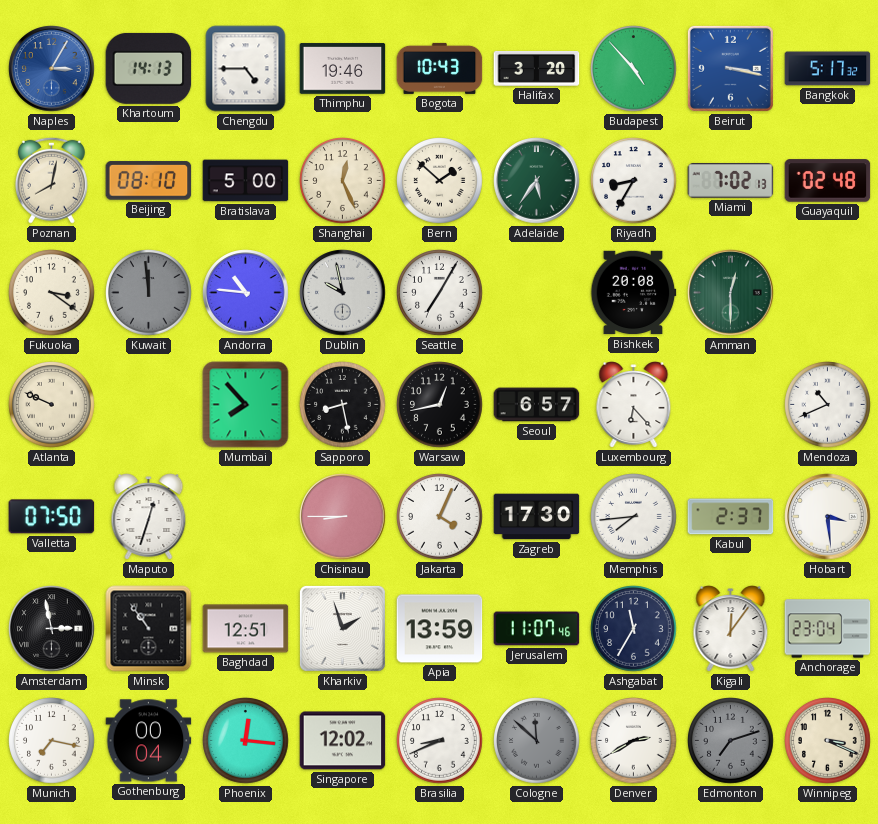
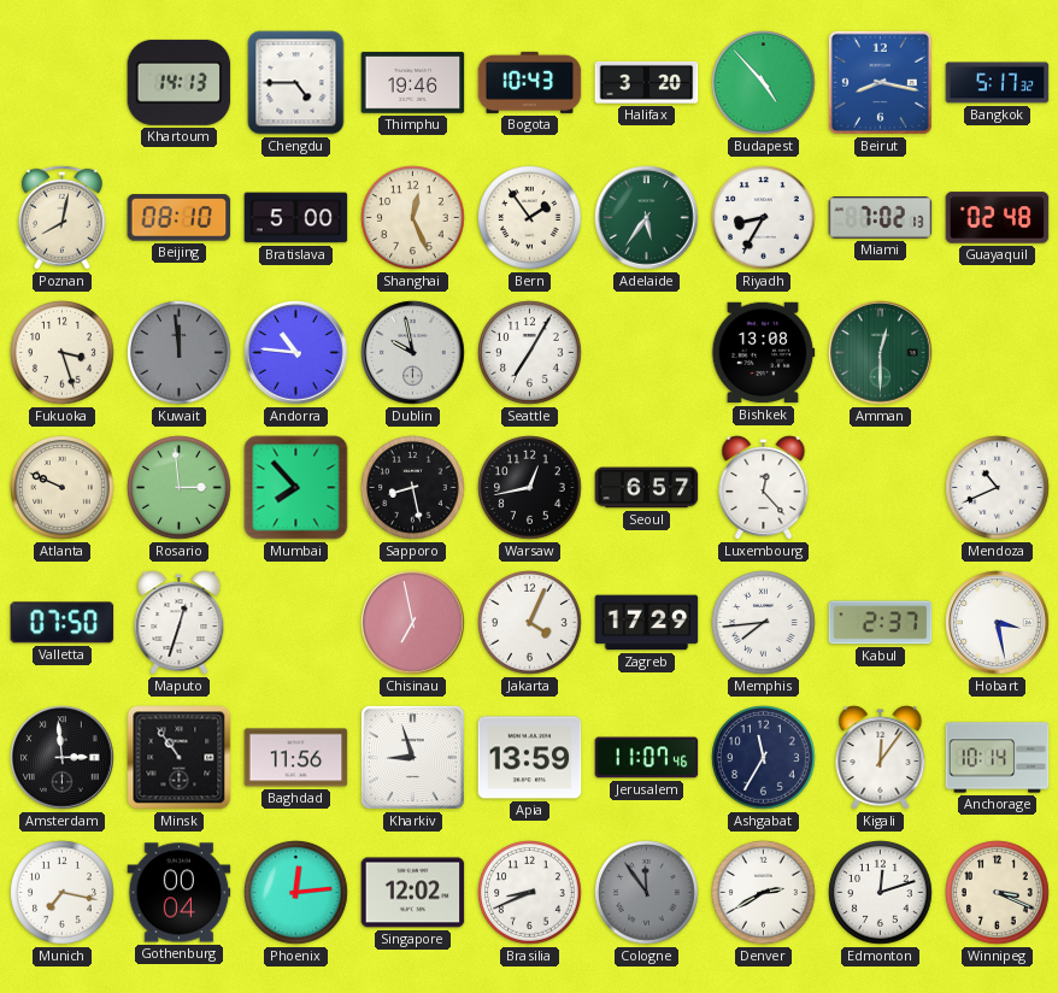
Naples: 3:05 -> none
Beirut: 3:17 -> 8:17
Bern: 1:52 -> 1:54
Fukuoka: 3:21 -> 3:27
Bishkek: 20:08 -> 13:08
Rosario: none -> 2:59
Luxembourg: 6:23 -> 12:23
Chisinau: 8:45 -> 6:58
Zagreb: 17:30 -> 17:29
Hobart: 3:29 -> 3:28
Amsterdam: 2:58 -> 2:59
Baghdad: 12:51 -> 11:56
Kharkiv: 1:57 -> 8:57
Anchorage: 23:04 -> 10:14
Phoenix: 12:16 -> 12:14
Cologne: 11:52 -> 11:54
Edmonton: 7:12 -> 12:12
Edmonton dial: grey -> white
